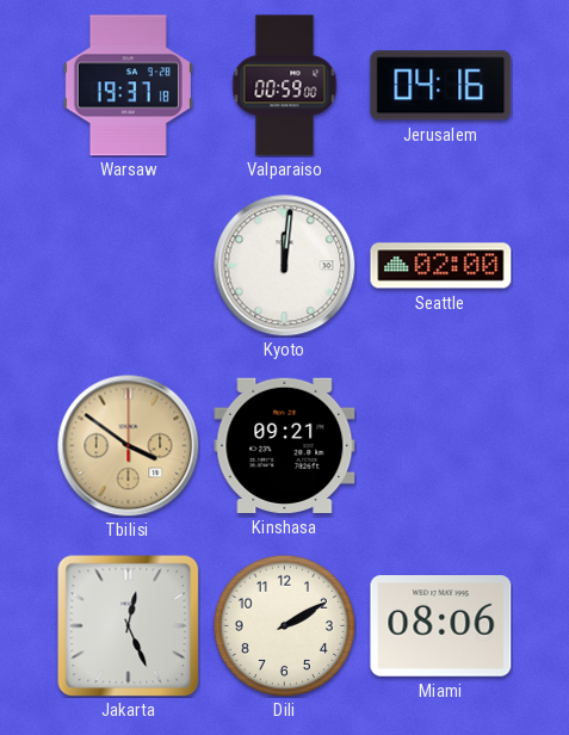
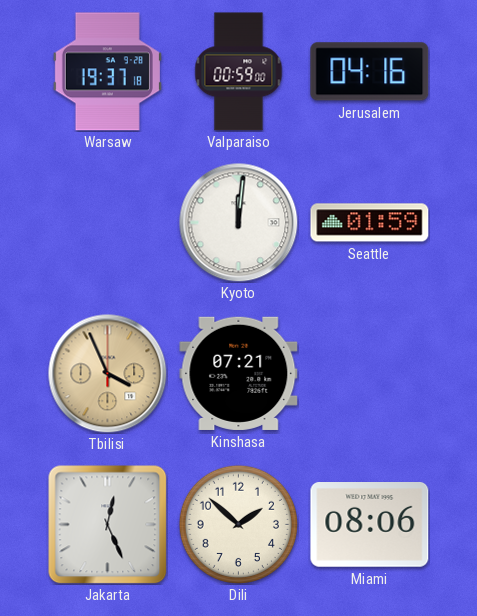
Seattle: 02:00 -> 01:59
Tbilisi: 3:51 -> 3:56
Kinshasa: 09:21 -> 07:21
Dili: 2:10 -> 1:52
